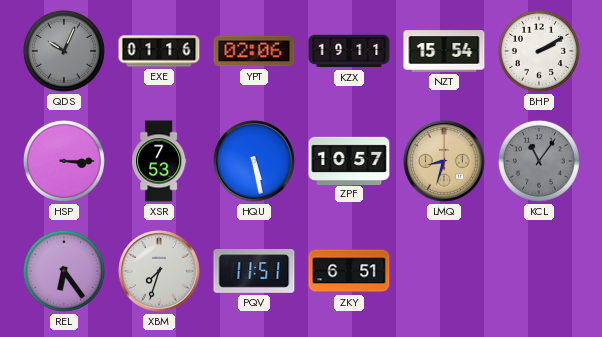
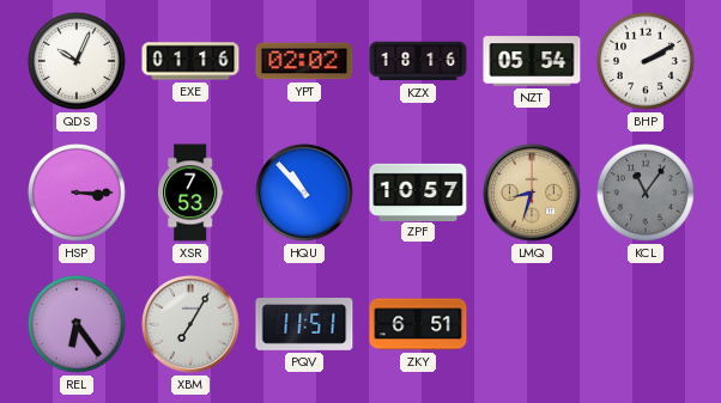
QDS dial: grey -> white
YPT: 02:06 -> 02:02
KZX: 19:11 -> 18:16
NZT: 15:54 -> 05:54
HQU: 5:28 -> 10:53
XBM: 7:33 -> 7:05
